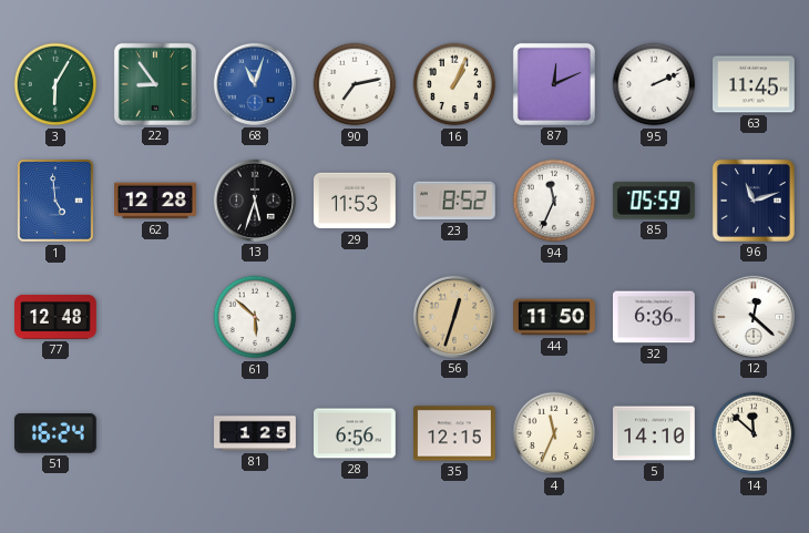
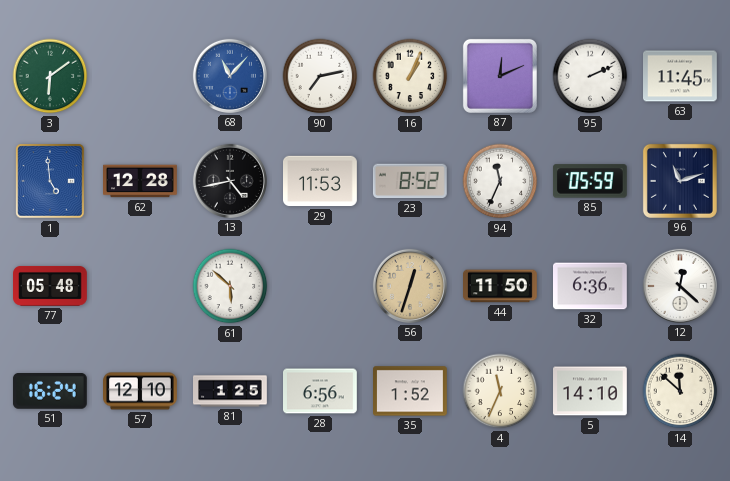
3: 6:05 -> 6:09
22: 8:54 -> none
68: 11:03 -> 11:07
13: 5:33 -> 4:43
77: 12:48 -> 05:48
57: none -> 12:10
35: 12:15 -> 1:52
